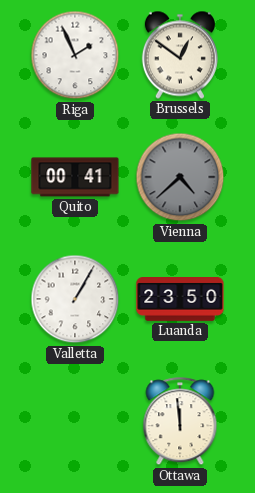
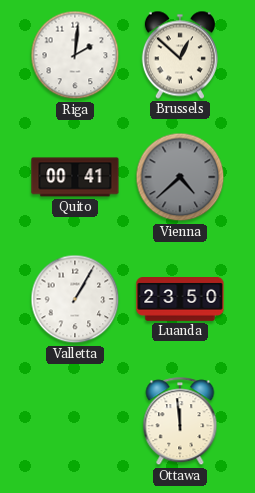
Riga: 1:56 -> 2:01
Brussels: 12:51 -> 12:52
